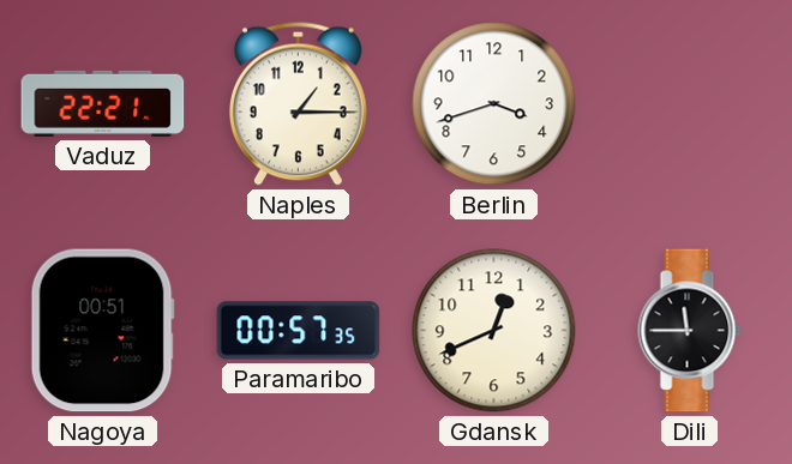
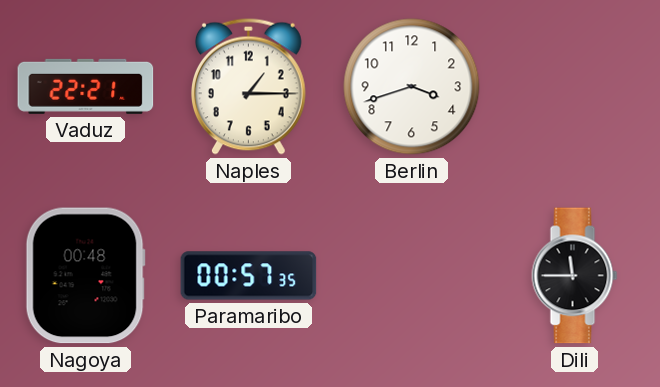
Nagoya: 00:51 -> 00:48
Gdansk: 12:41 -> none
